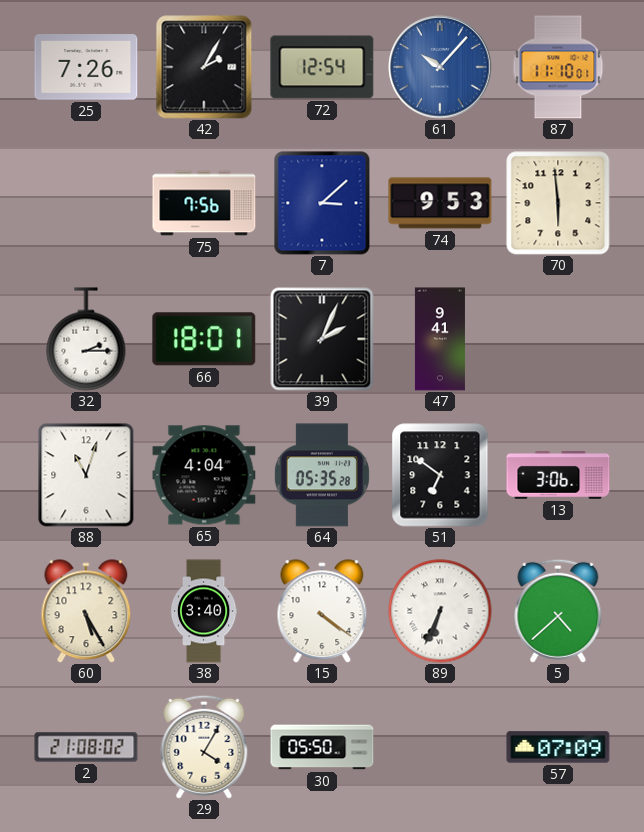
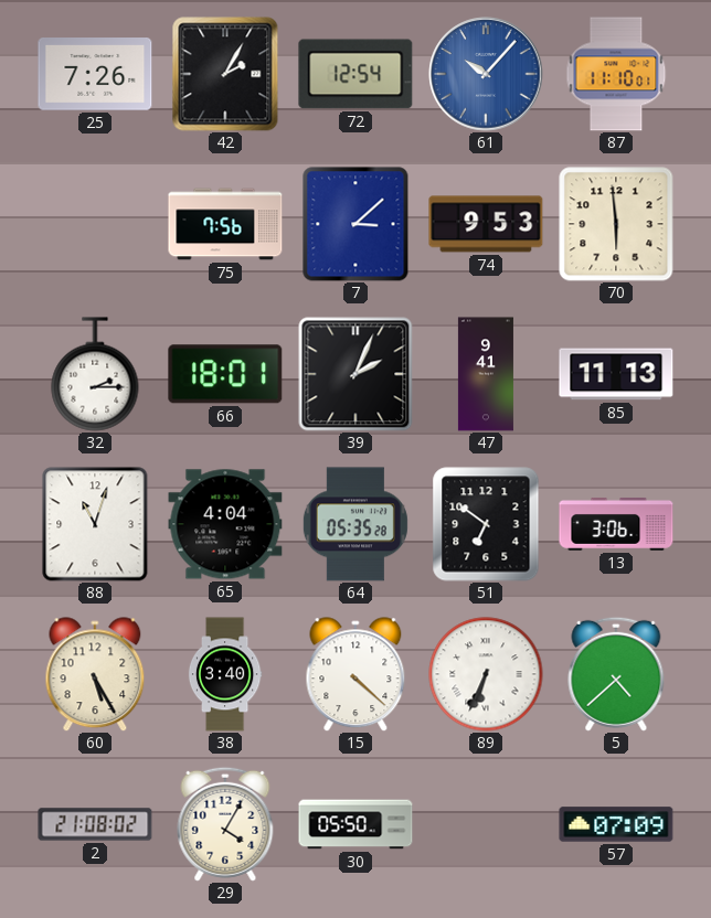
85: none -> 11:13
15: 4:21 -> 4:22
